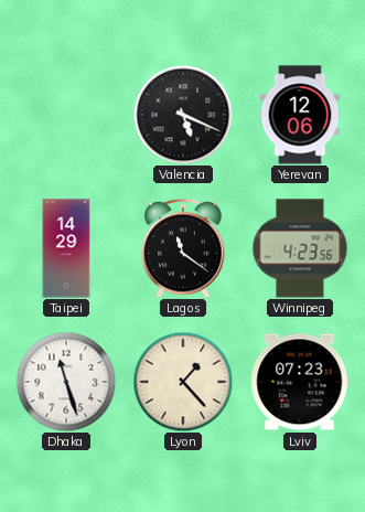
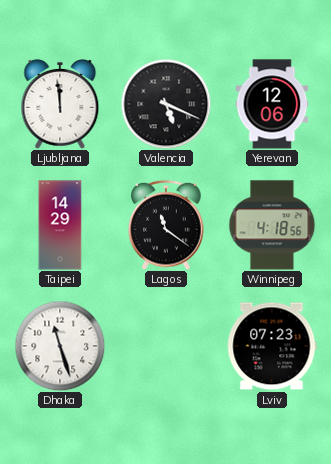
Ljubljana: none -> 11:59
Winnipeg: 4:23 -> 4:18
Lyon: 1:23 -> none
